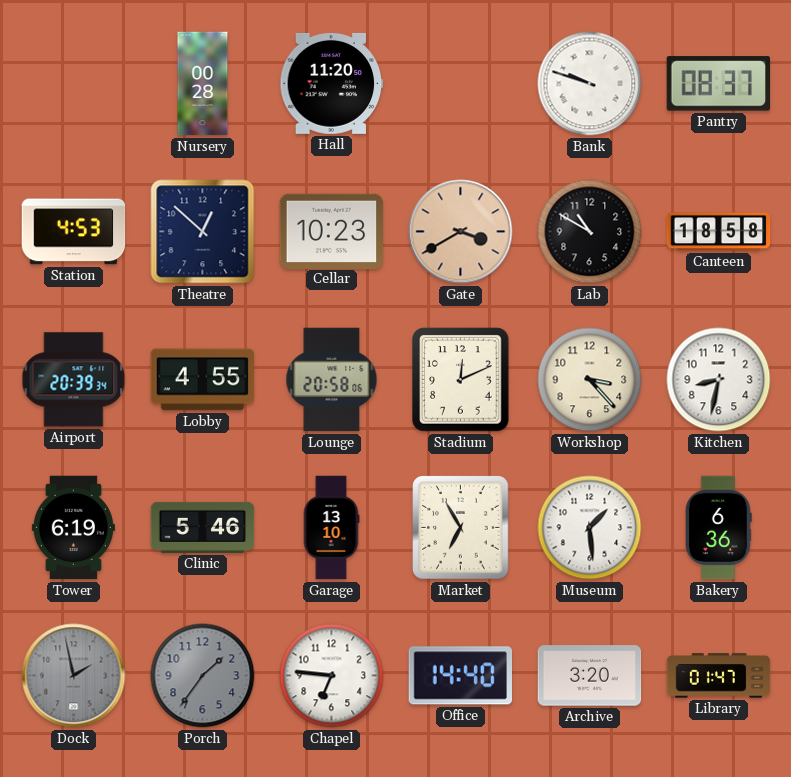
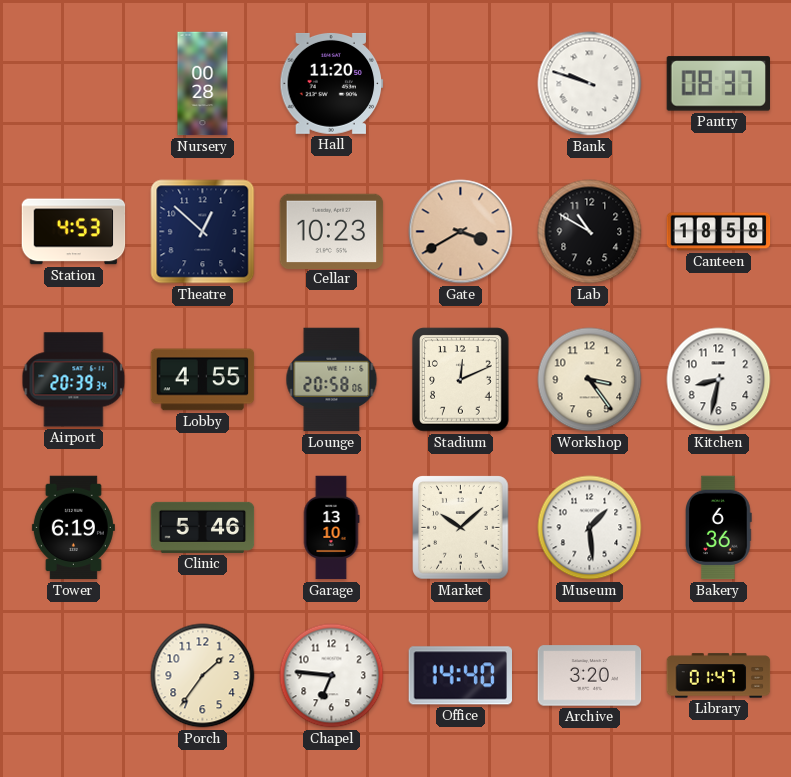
Workshop: 3:23 -> 3:24
Market: 6:55 -> 10:08
Dock: 1:58 -> none
Porch dial: grey -> cream
